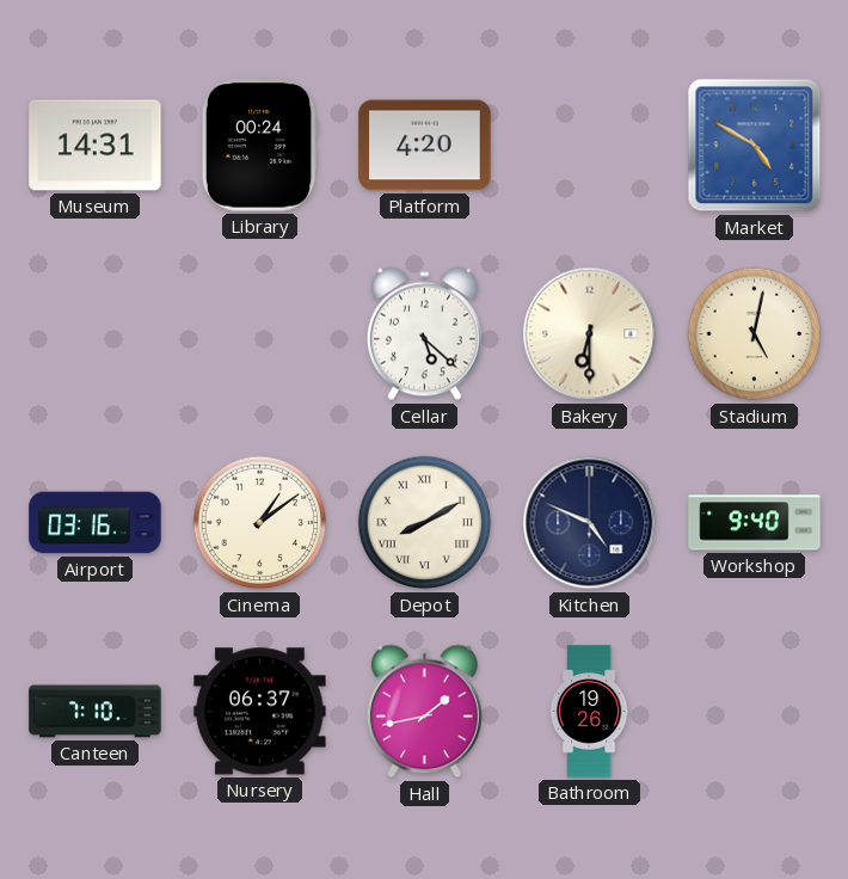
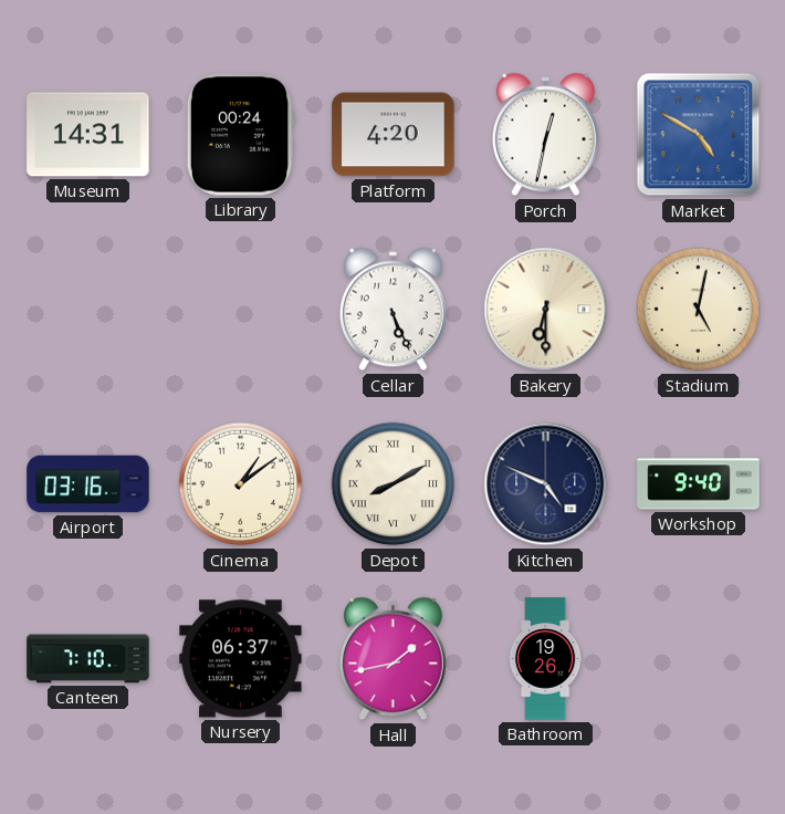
Porch: none -> 12:32
Cellar: 5:22 -> 5:26
